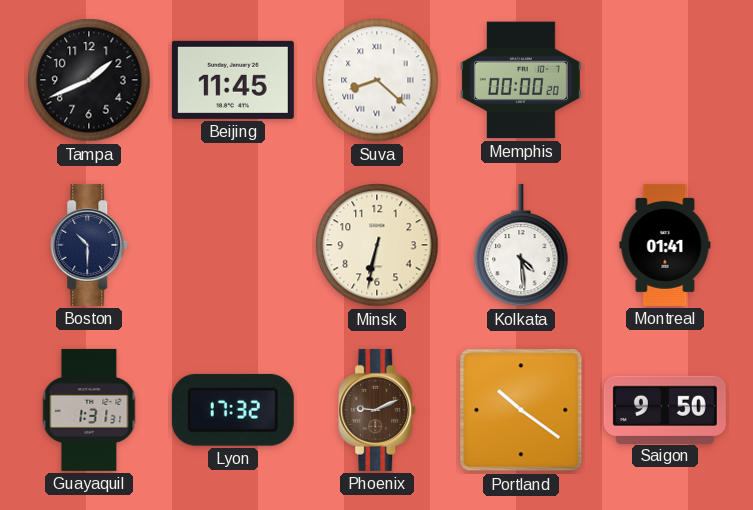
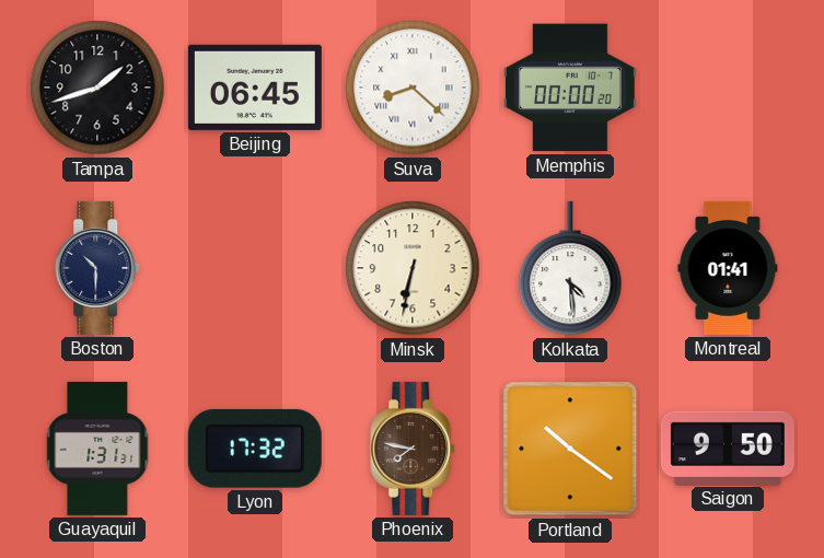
Tampa: 1:41 -> 1:42
Beijing: 11:45 -> 06:45
Phoenix: 9:11 -> 7:47
